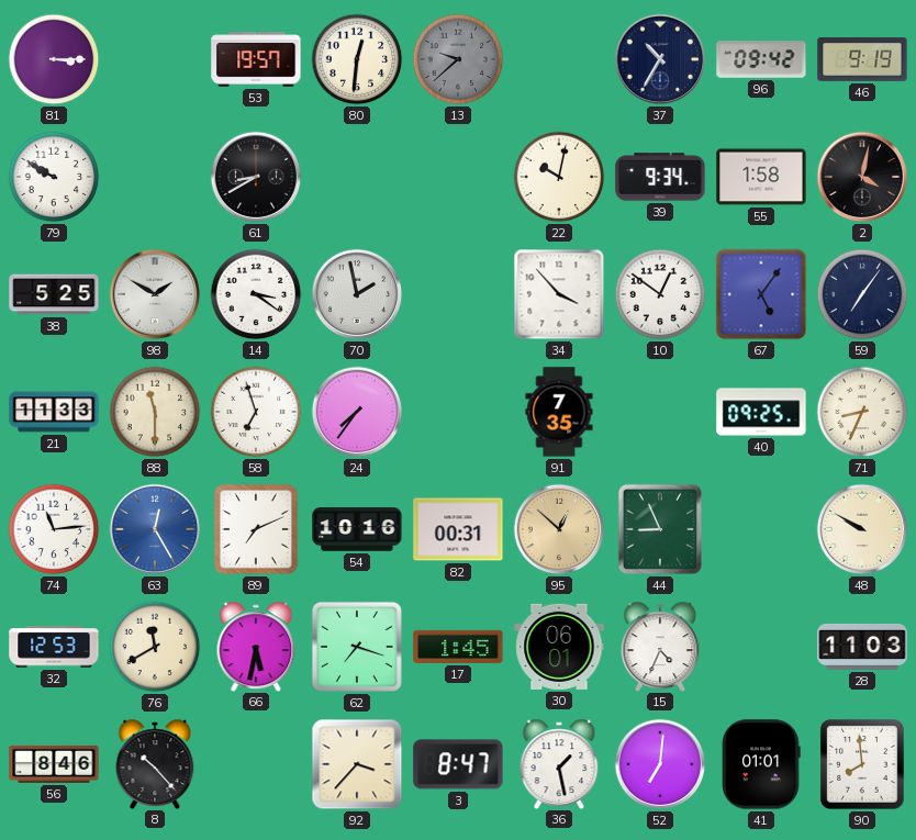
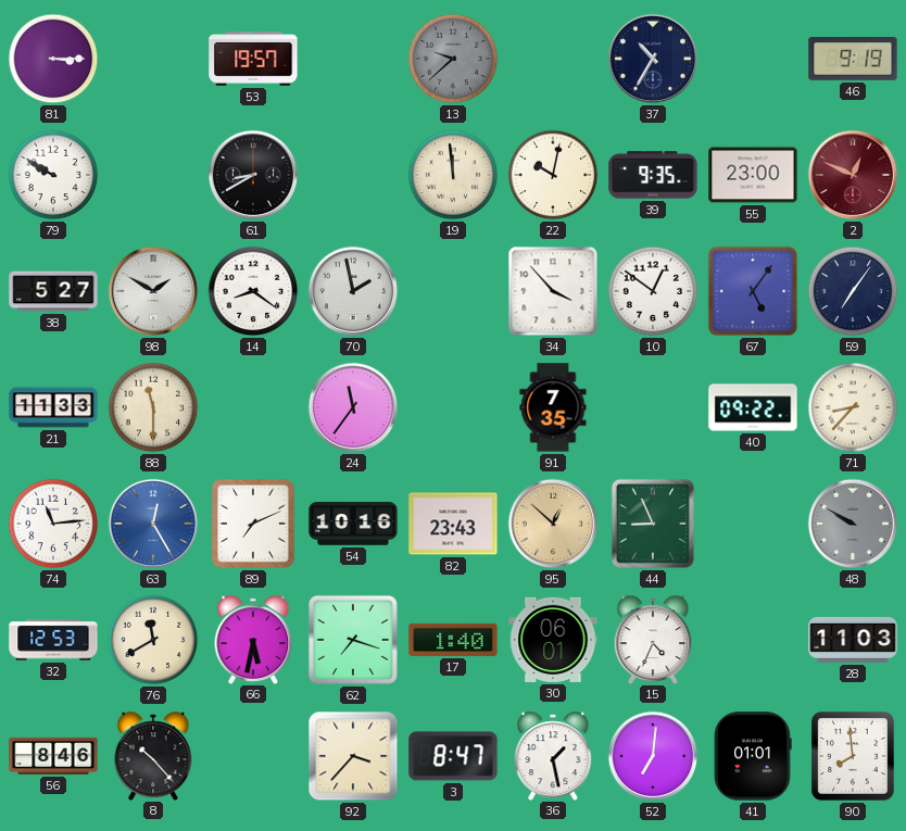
80: 12:31 -> none
96: 09:42 -> none
19: none -> 11:59
39: 9:34 -> 9:35
55: 1:58 -> 23:00
2: 4:02 -> 12:49
2 dial: black -> burgundy
38: 5:25 -> 5:27
14: 3:21 -> 8:21
58: 6:57 -> none
24: 7:36 -> 11:36
40: 09:25 -> 09:22
71: 8:34 -> 8:37
82: 00:31 -> 23:43
48 dial: cream -> grey
17: 1:45 -> 1:40
